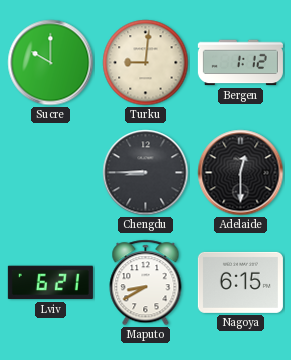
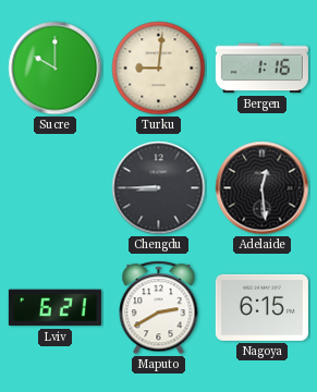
Bergen: 1:12 -> 1:16
Adelaide: 12:30 -> 12:29
Maputo: 8:40 -> 2:40
